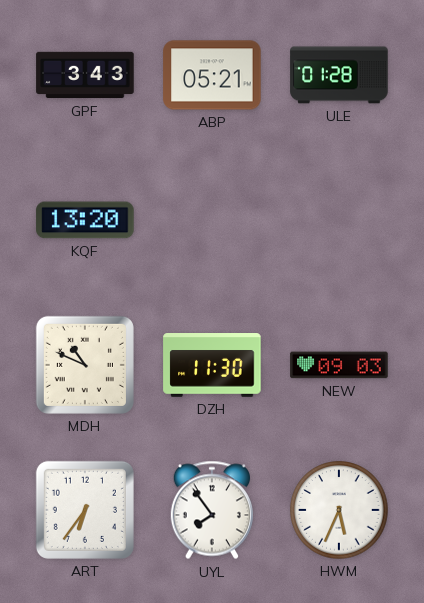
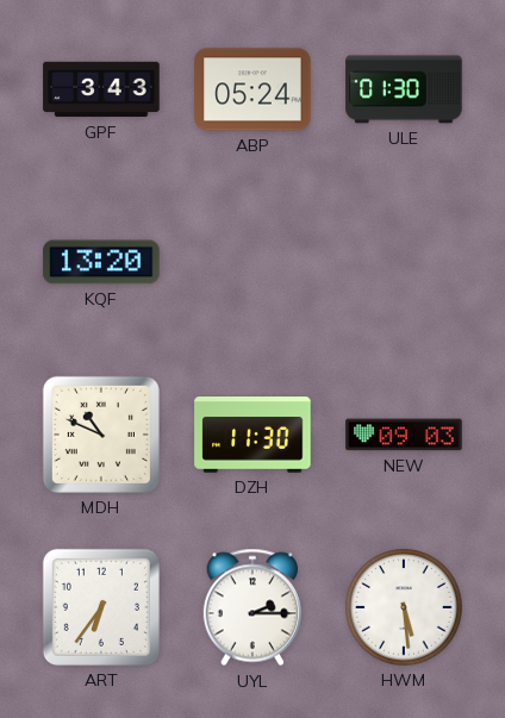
ABP: 05:21 -> 05:24
ULE: 01:28 -> 01:30
UYL: 7:54 -> 2:15
HWM: 5:34 -> 5:29
